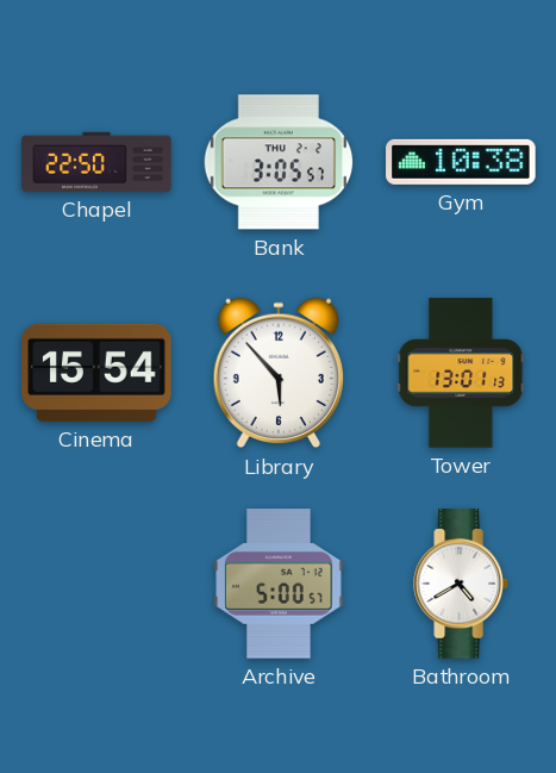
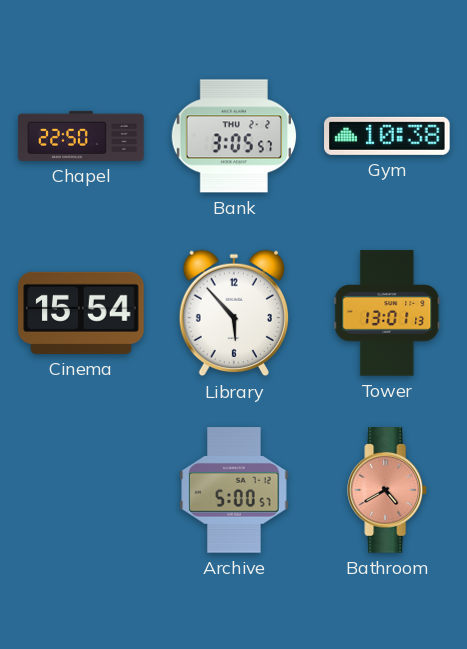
Bathroom dial: white -> salmon
